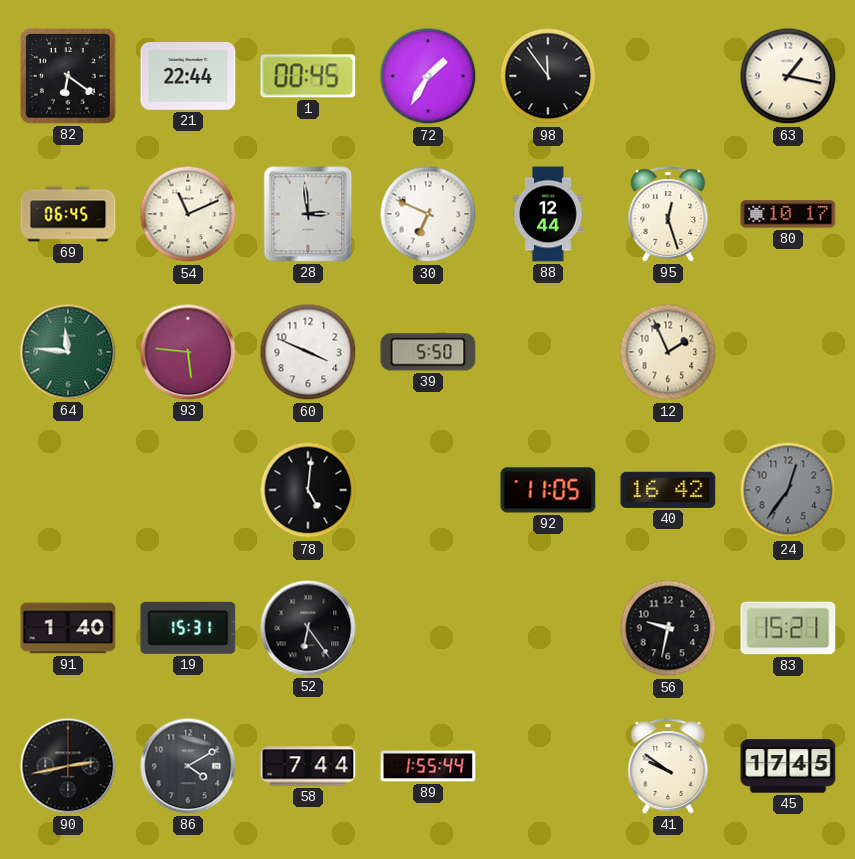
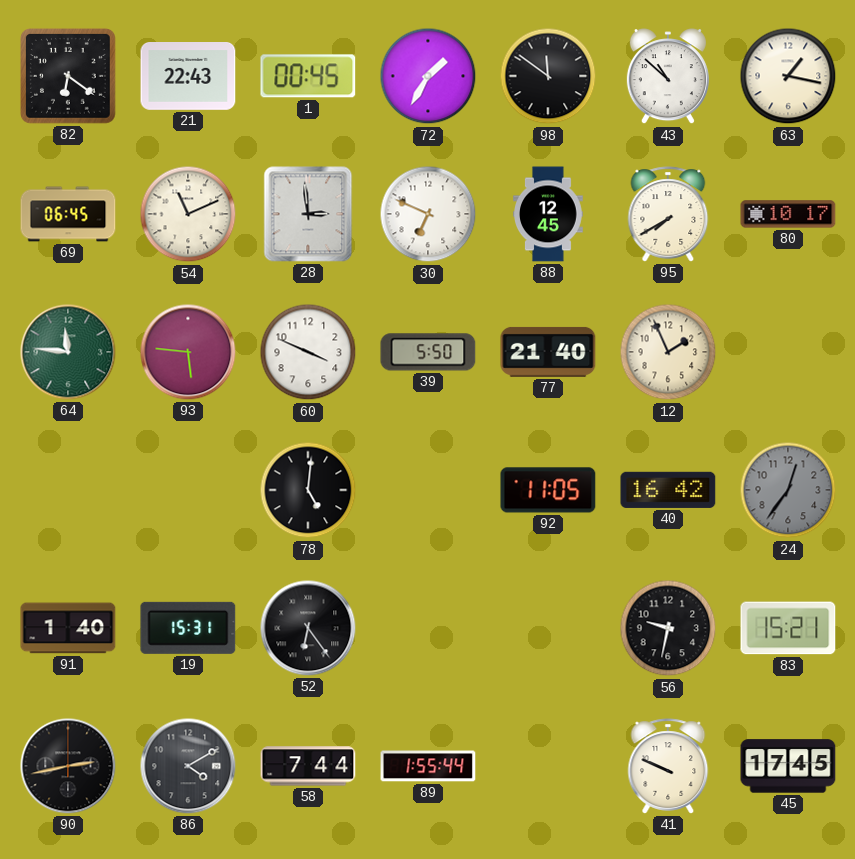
21: 22:44 -> 22:43
98: 11:54 -> 11:51
43: none -> 10:52
88: 12:44 -> 12:45
95: 12:27 -> 7:40
77: none -> 21:40
41: 9:51 -> 9:49
